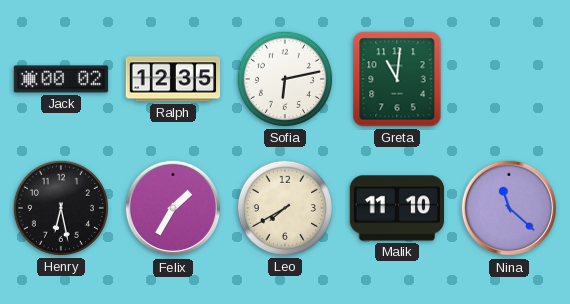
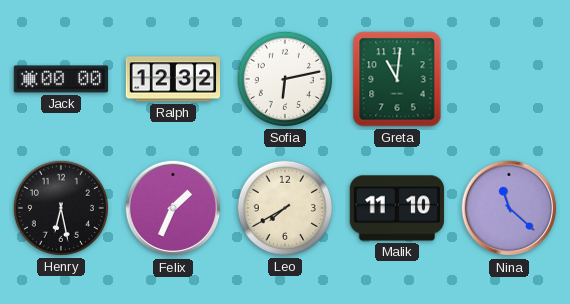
Jack: 00:02 -> 00:00
Ralph: 12:35 -> 12:32
Felix: 1:35 -> 1:34
